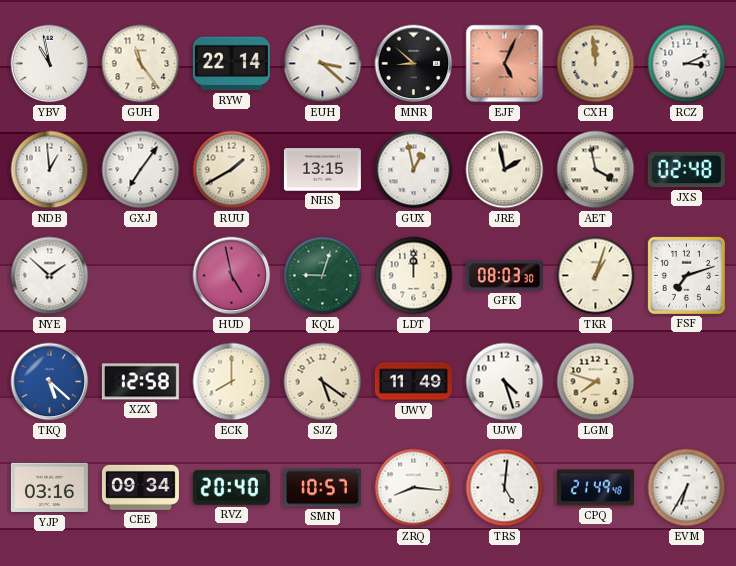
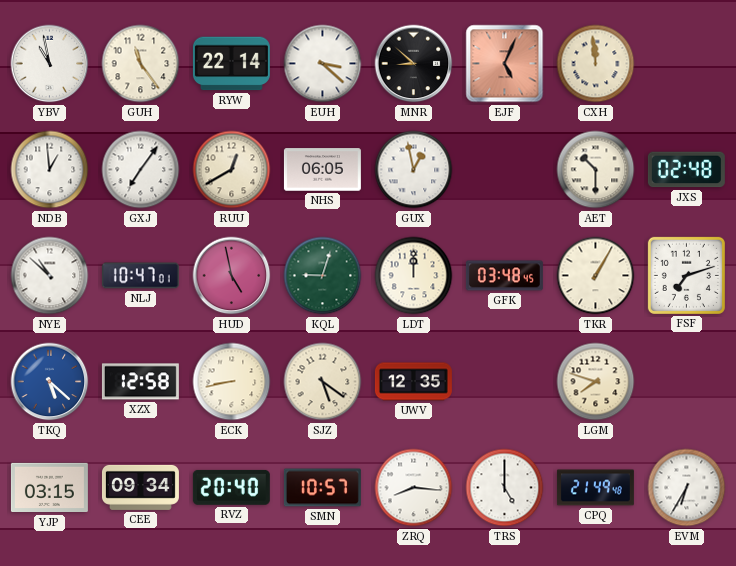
RCZ: 3:11 -> none
RUU: 1:40 -> 12:40
NHS: 13:15 -> 06:05
JRE: 1:58 -> none
AET: 3:58 -> 10:30
NYE: 1:52 -> 10:52
NLJ: none -> 10:47
GFK: 08:03 -> 03:48
TKR: 1:03 -> 1:05
ECK: 8:00 -> 8:43
UWV: 11:49 -> 12:35
UJW: 4:27 -> none
YJP: 03:16 -> 03:15
TRS: 5:01 -> 5:00
